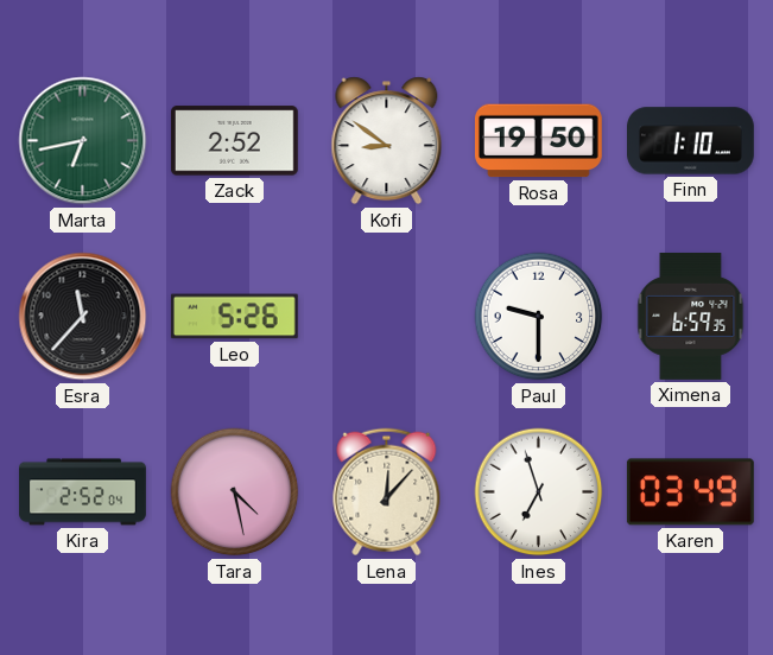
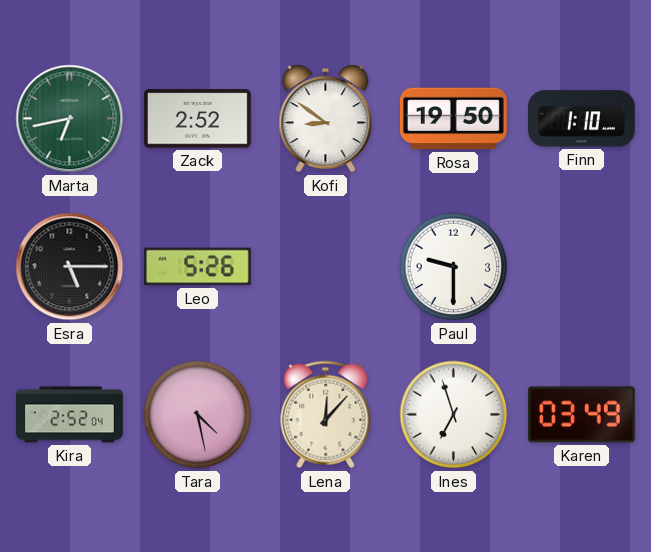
Esra: 11:37 -> 5:15
Ximena: 6:59 -> none
